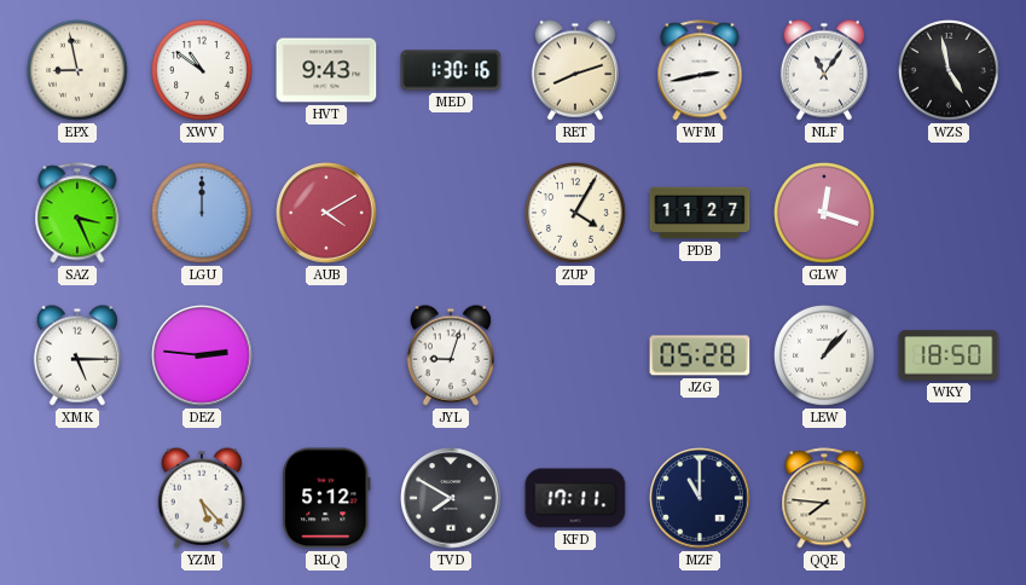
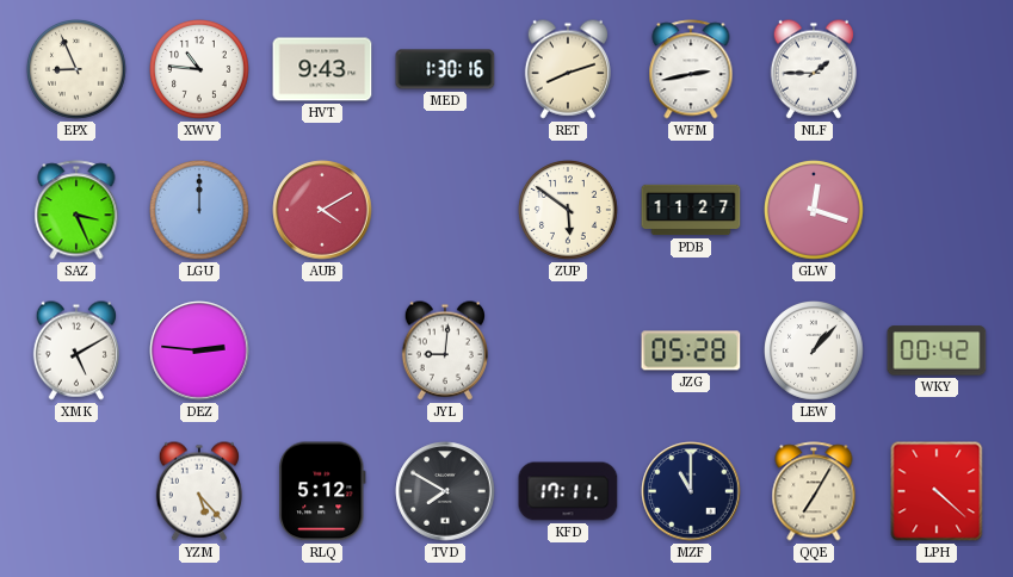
EPX: 8:58 -> 8:56
XWV: 10:51 -> 10:46
NLF: 11:06 -> 1:45
WZS: 4:58 -> none
ZUP: 4:05 -> 5:51
XMK: 5:15 -> 5:10
JYL: 9:03 -> 9:01
WKY: 18:50 -> 00:42
QQE: 7:46 -> 7:05
LPH: none -> 4:22
